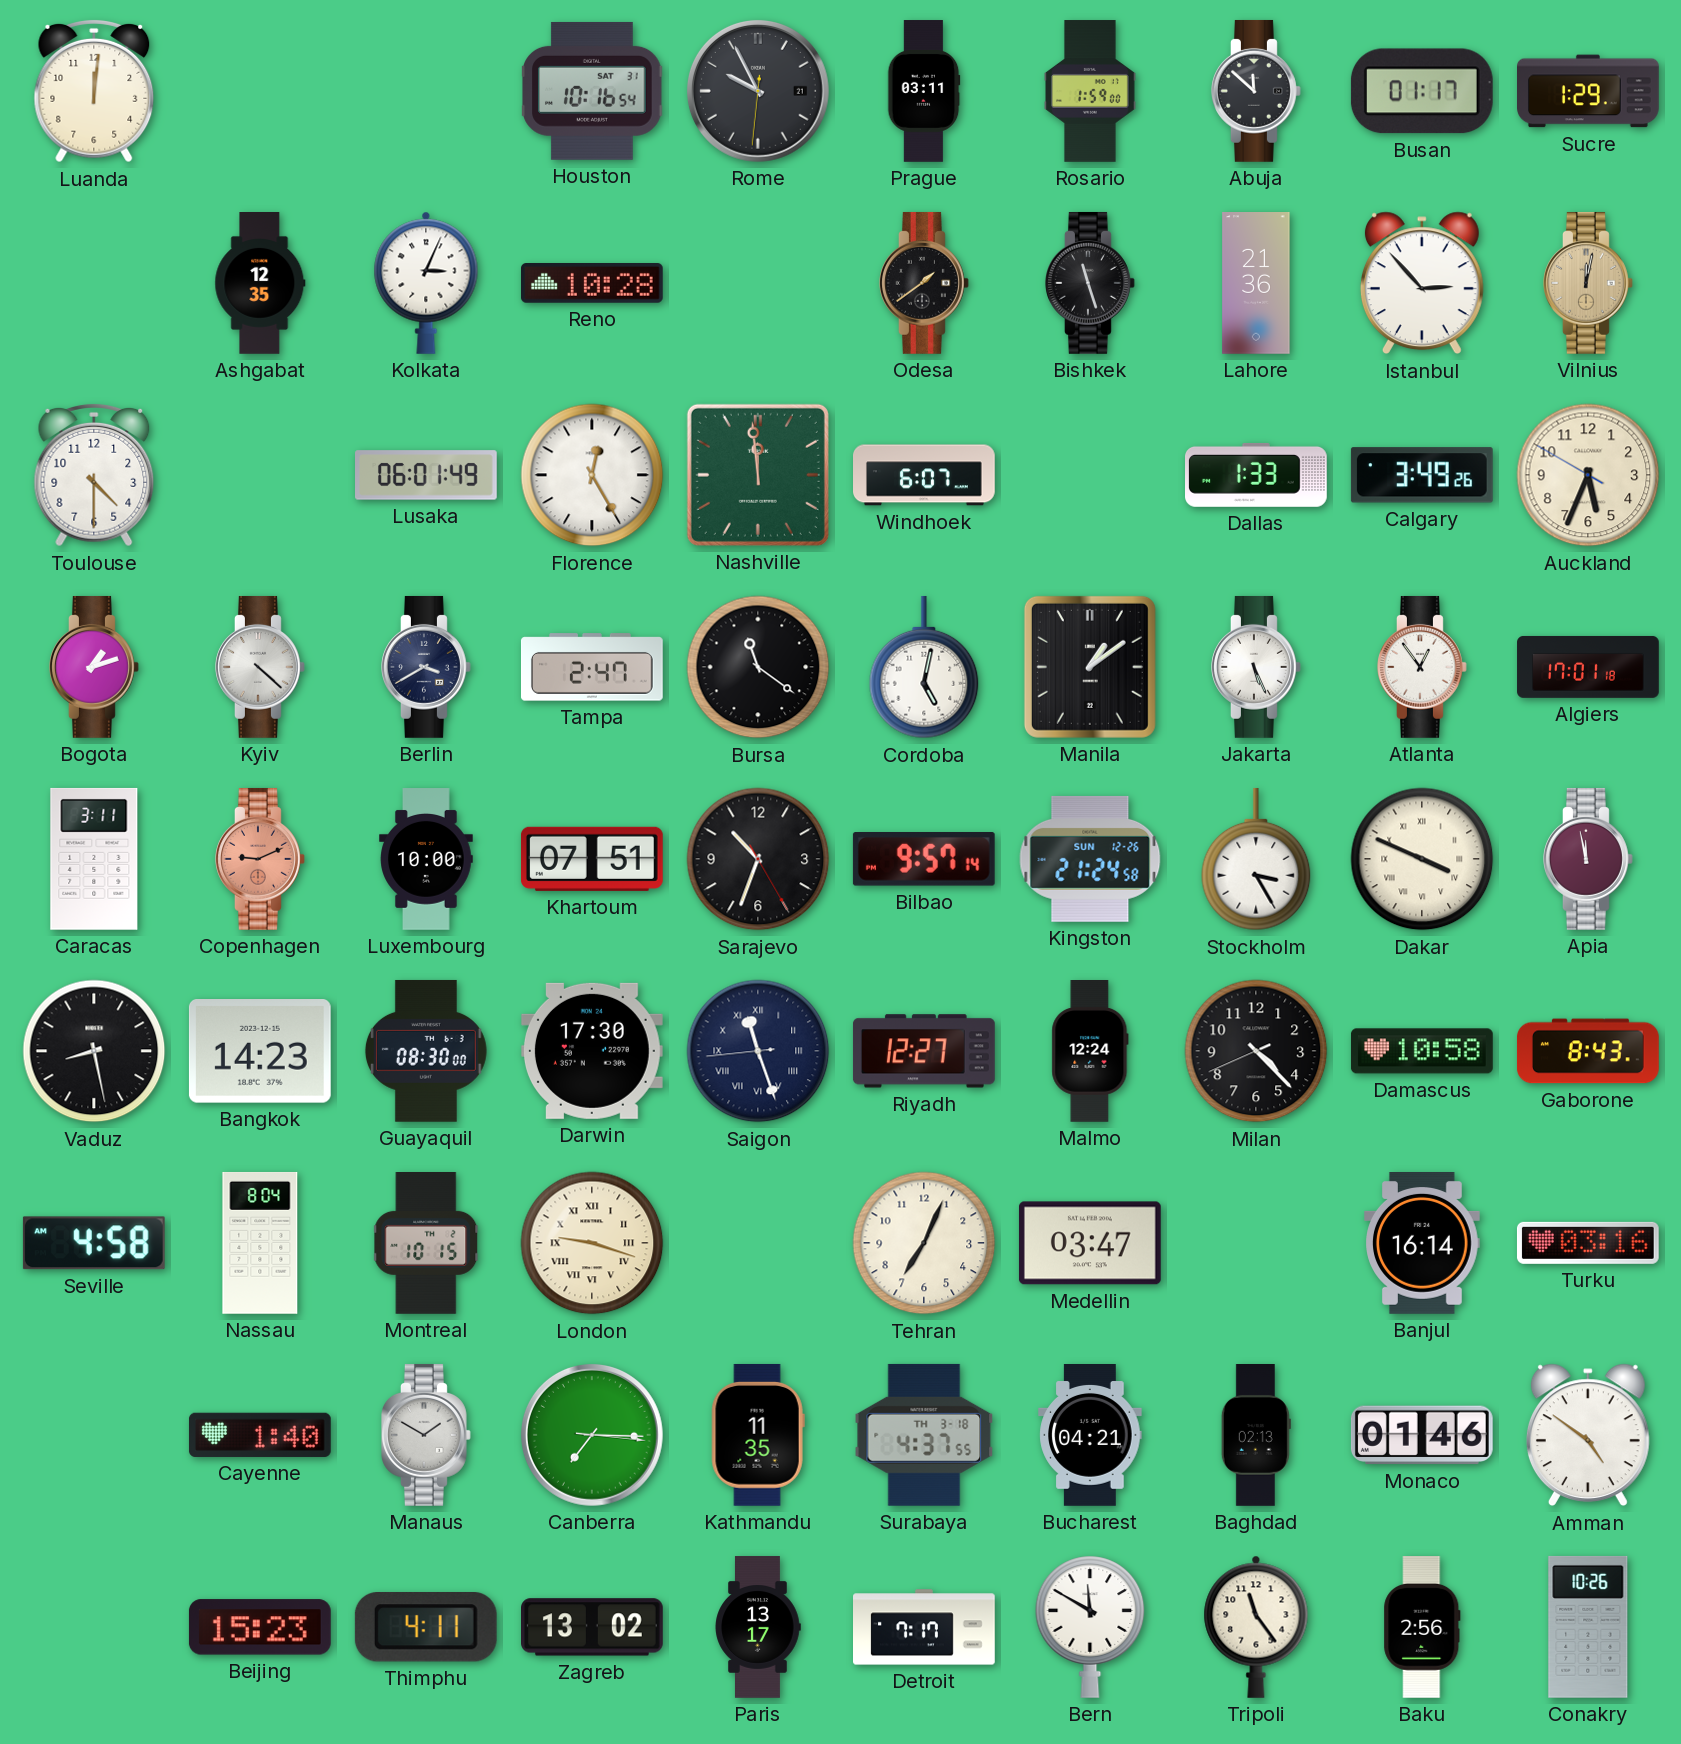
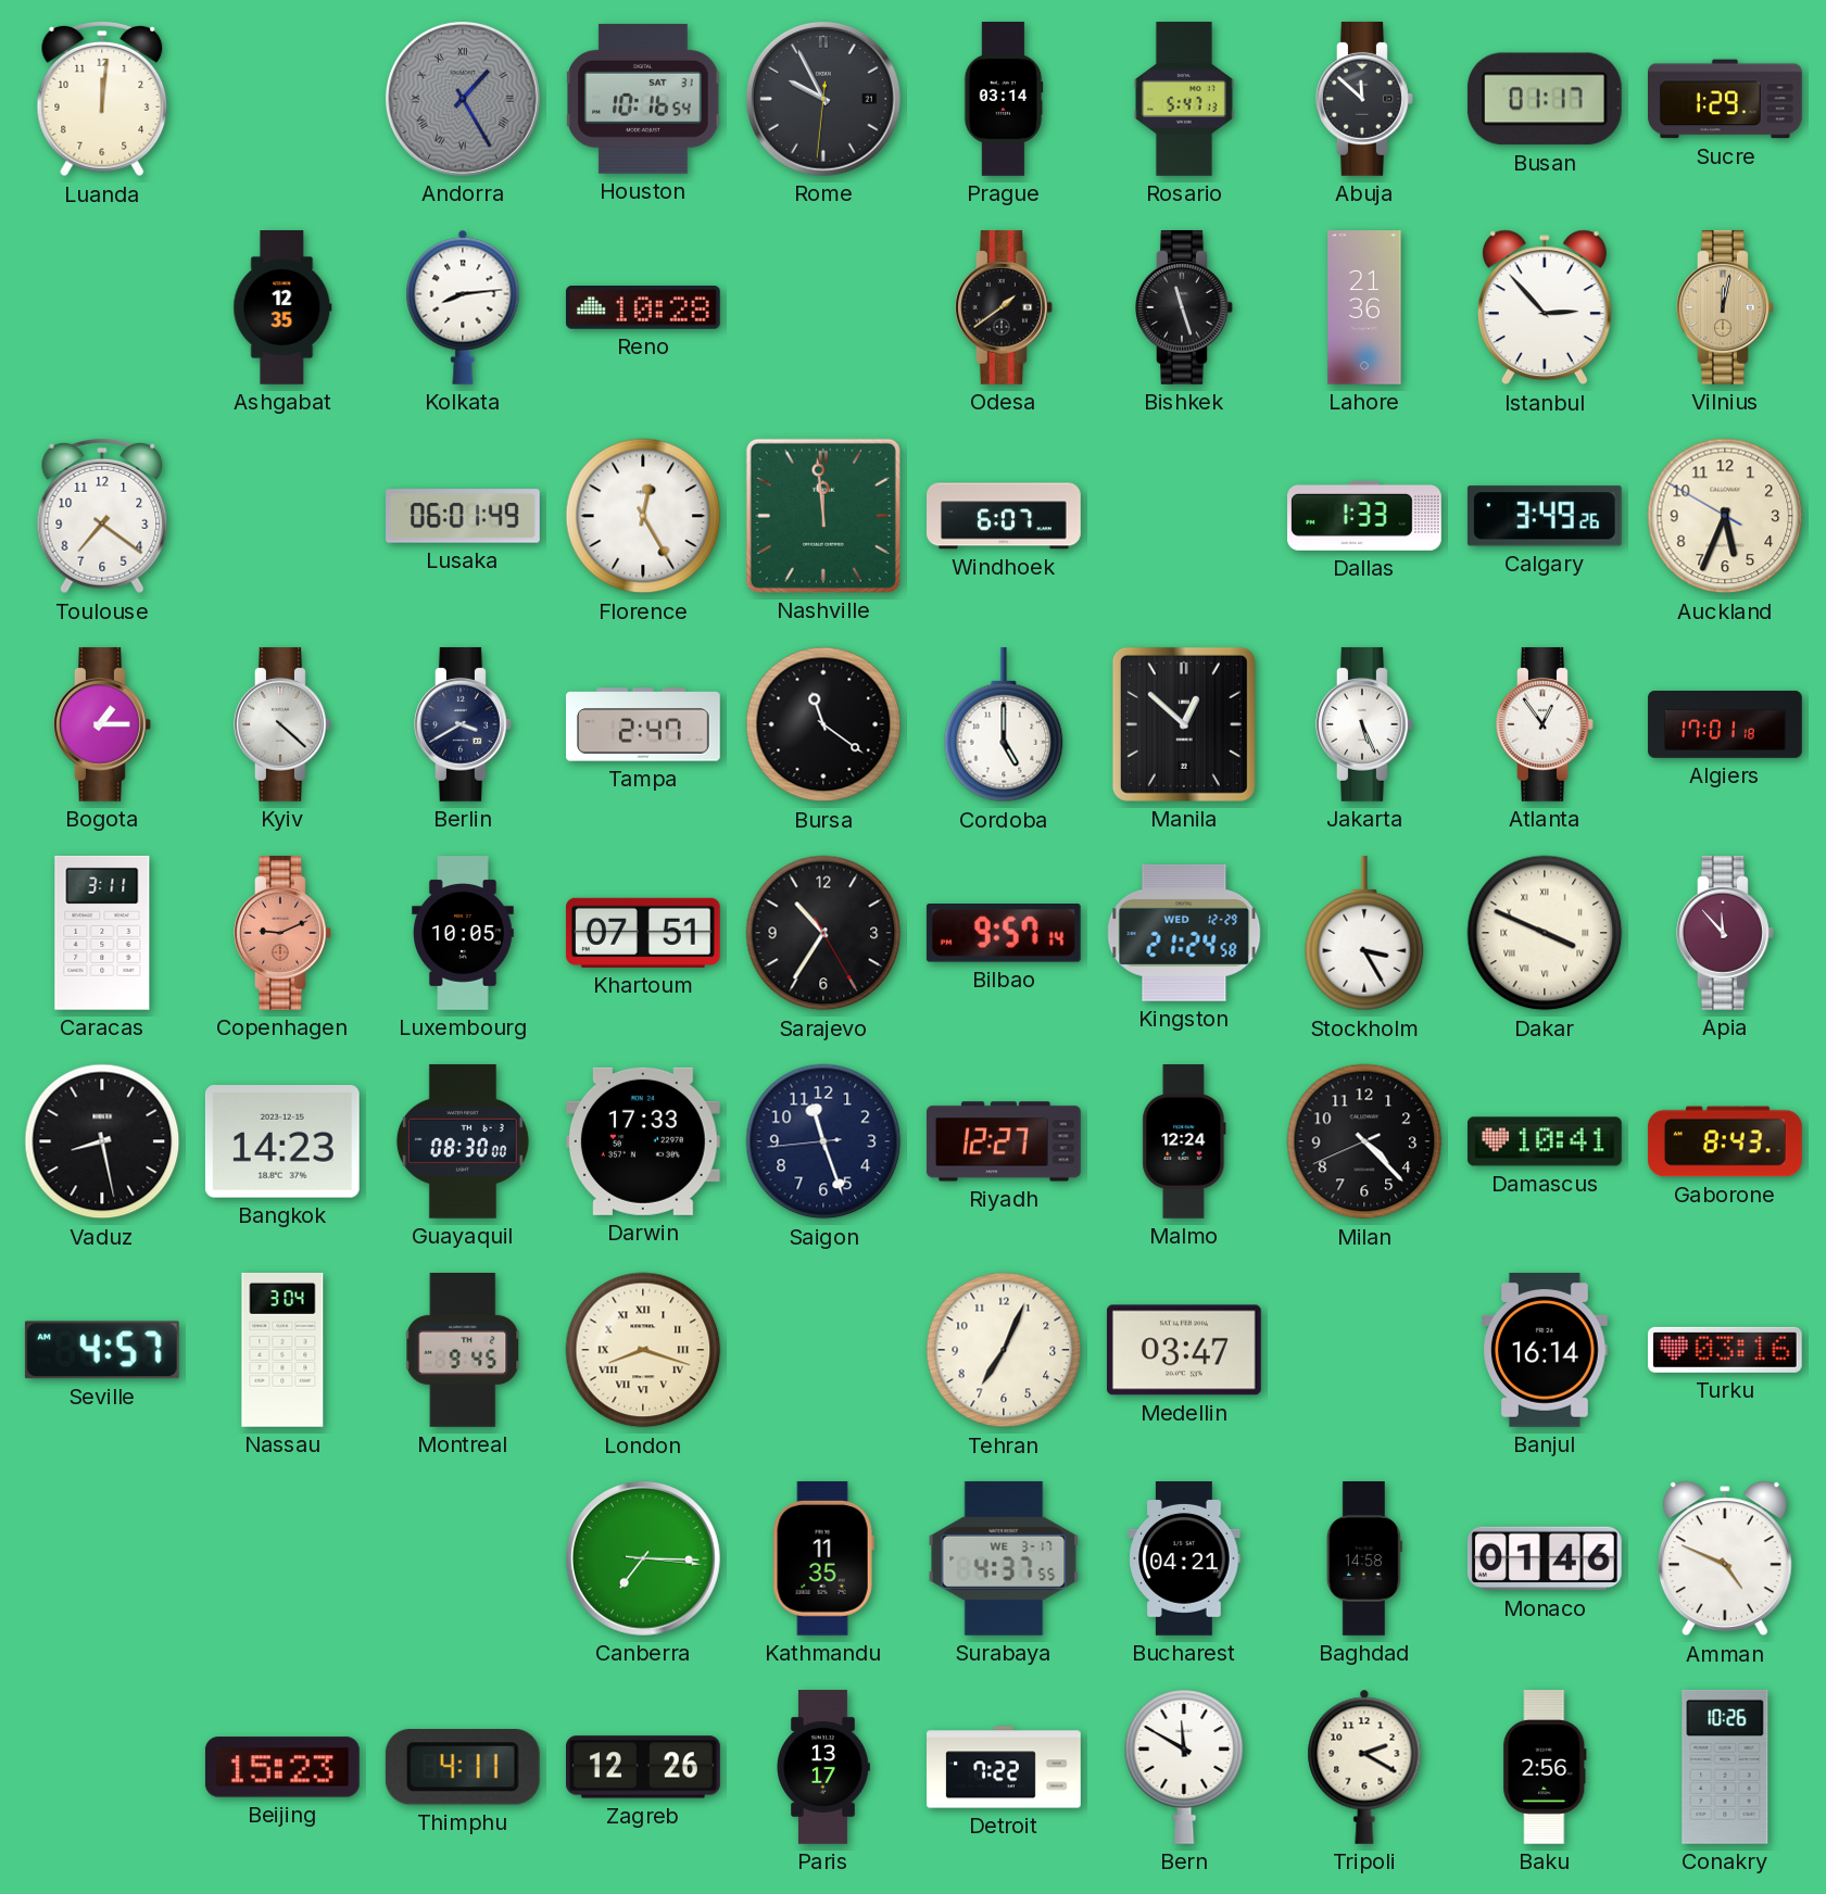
Andorra: none -> 1:25
Prague: 03:11 -> 03:14
Rosario: 1:59 -> 5:47
Kolkata: 3:04 -> 8:14
Toulouse: 4:30 -> 7:21
Bogota: 1:12 -> 1:15
Cordoba: 5:02 -> 5:00
Manila: 1:09 -> 12:52
Luxembourg: 10:00 -> 10:05
Sarajevo: 10:33 -> 10:35
Kingston date: SUN 12-26 -> WED 12-29
Apia: 11:58 -> 11:53
Darwin: 17:30 -> 17:33
Saigon numerals: Roman -> Arabic
Damascus: 10:58 -> 10:41
Seville: 4:58 -> 4:57
Nassau: 8:04 -> 3:04
Montreal: 10:15 -> 9:45
London: 9:18 -> 8:18
Cayenne: 1:40 -> none
Manaus: 1:50 -> none
Surabaya date: TH 3-18 -> WE 3-17
Baghdad: 02:13 -> 14:58
Amman: 4:51 -> 4:49
Zagreb: 13:02 -> 12:26
Detroit: 7:17 -> 7:22
Tripoli: 11:24 -> 2:20
